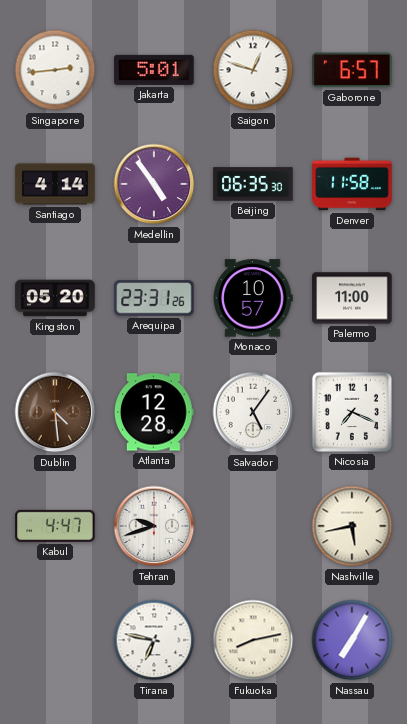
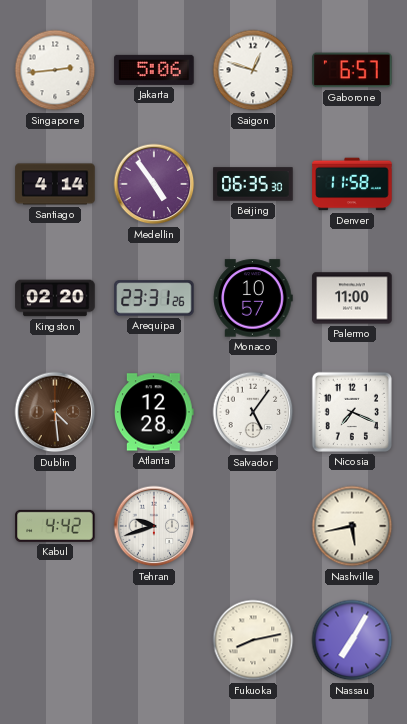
Jakarta: 5:01 -> 5:06
Kingston: 05:20 -> 02:20
Kabul: 4:47 -> 4:42
Tirana: 6:47 -> none
